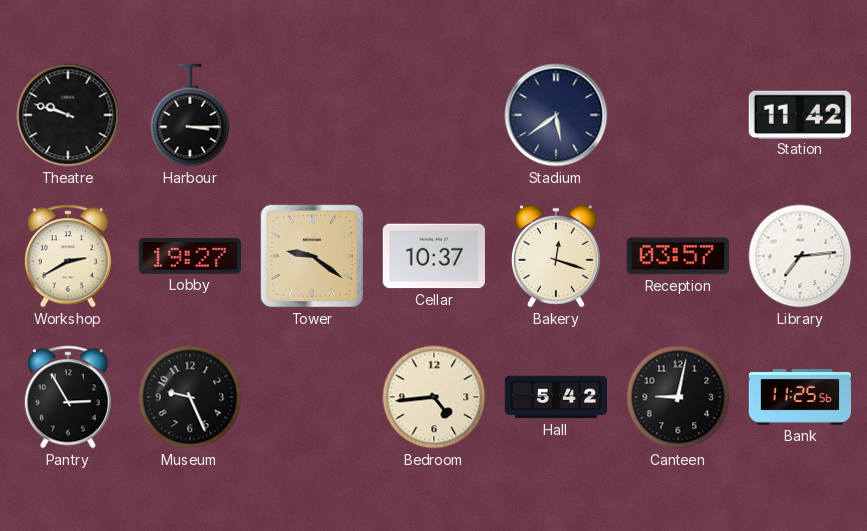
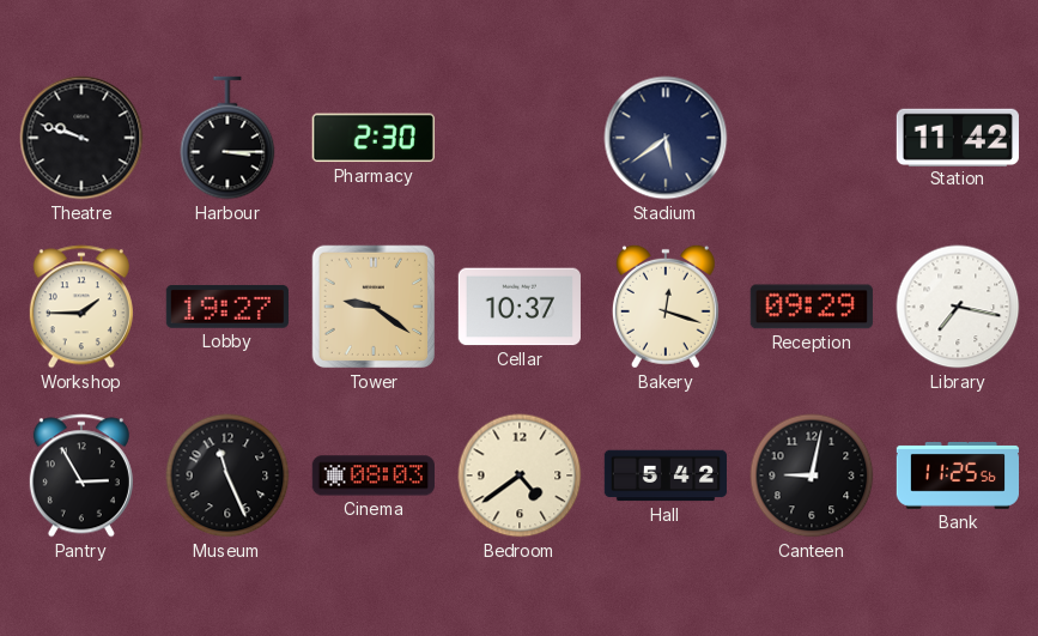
Pharmacy: none -> 2:30
Workshop: 2:40 -> 1:45
Reception: 03:57 -> 09:29
Library: 7:14 -> 7:17
Museum: 9:26 -> 11:26
Cinema: none -> 08:03
Bedroom: 4:44 -> 4:39
